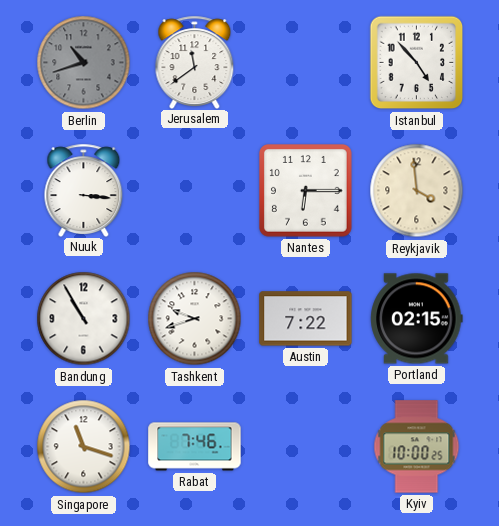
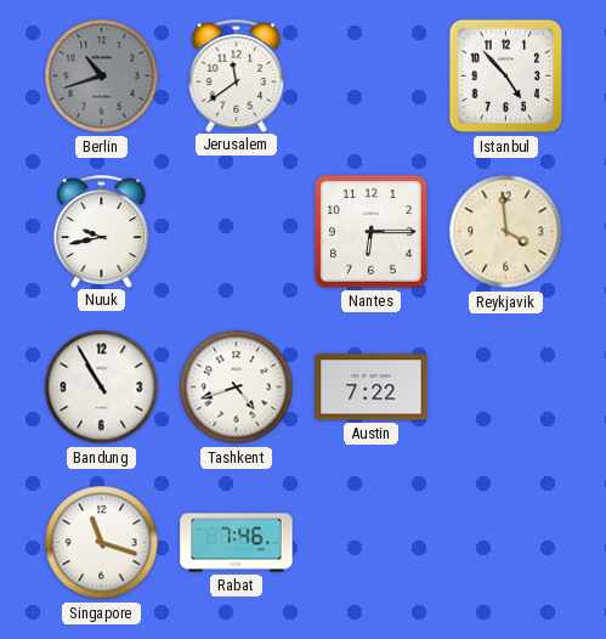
Nuuk: 3:16 -> 9:43
Tashkent: 9:42 -> 4:42
Portland: 02:15 -> none
Kyiv: 10:00 -> none
